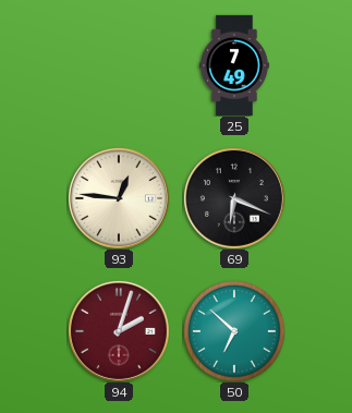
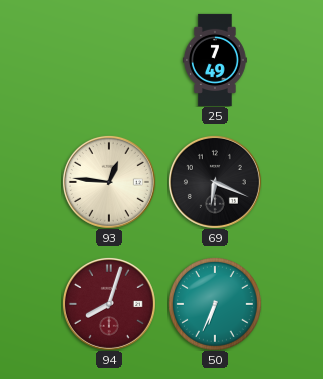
94: 2:03 -> 8:03
50: 6:52 -> 6:34
